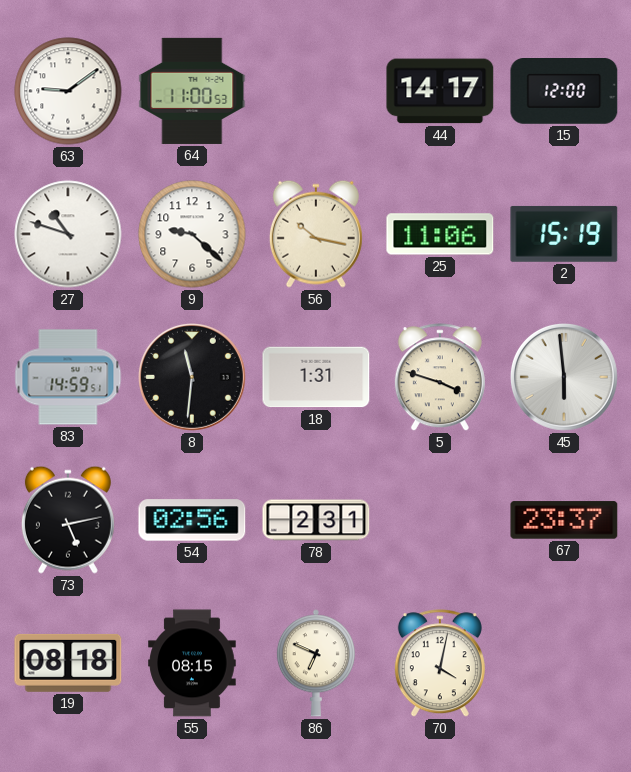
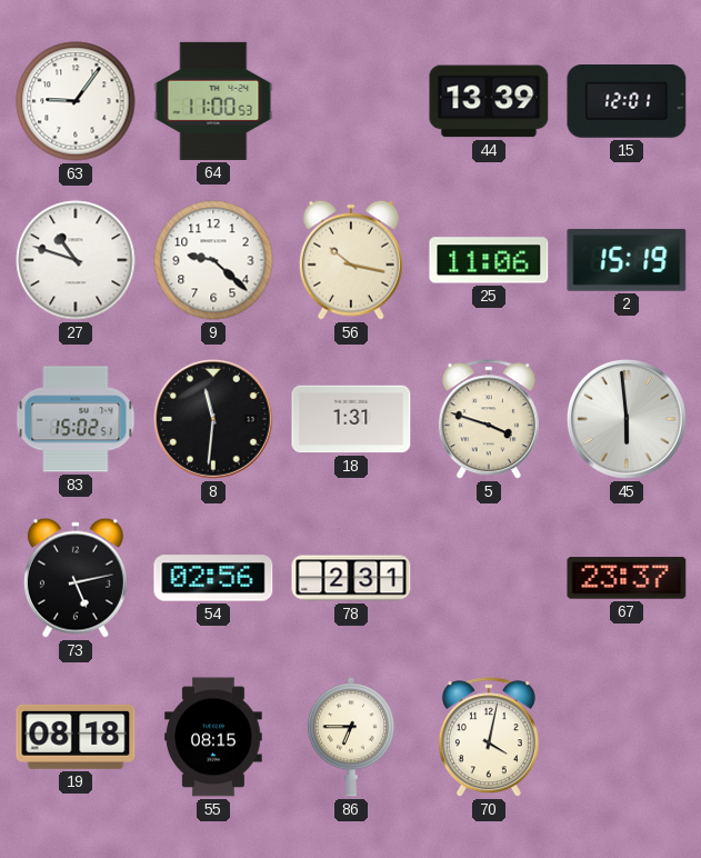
63: 9:09 -> 9:06
44: 14:17 -> 13:39
15: 12:00 -> 12:01
83: 14:59 -> 15:02
86: 6:49 -> 6:45
